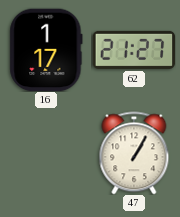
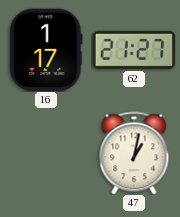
47: 1:05 -> 1:02
